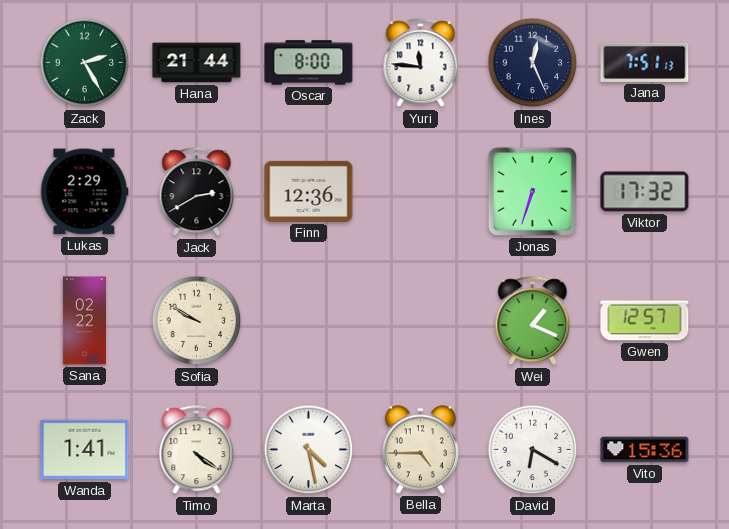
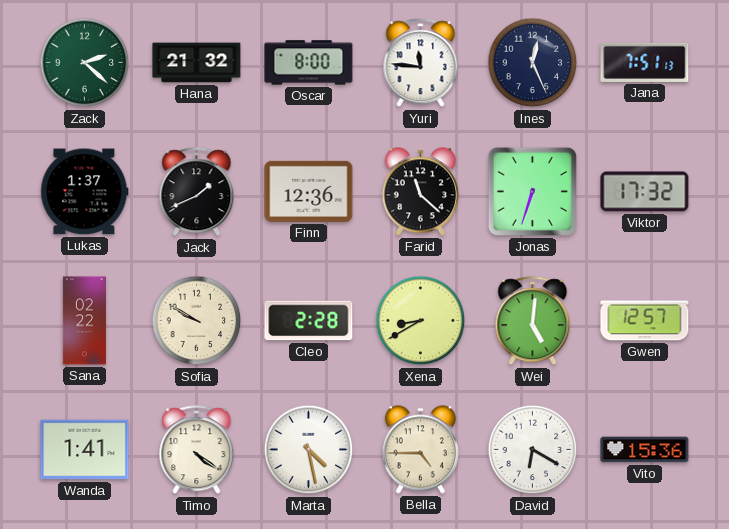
Zack: 2:25 -> 2:22
Hana: 21:44 -> 21:32
Lukas: 2:29 -> 1:37
Jack: 2:40 -> 1:41
Farid: none -> 11:22
Cleo: none -> 2:28
Xena: none -> 8:40
Wei: 1:19 -> 5:01
